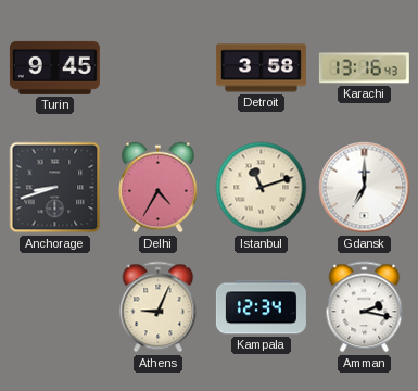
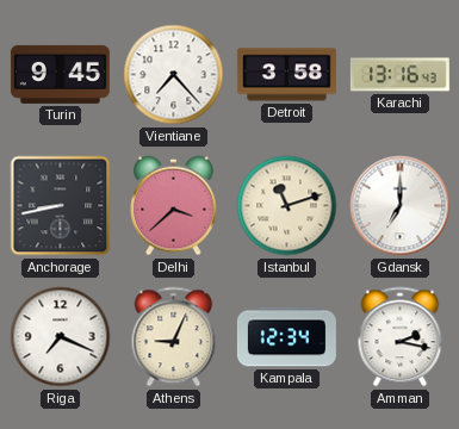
Vientiane: none -> 7:23
Anchorage: 8:42 -> 8:43
Delhi: 4:35 -> 3:38
Riga: none -> 7:19
